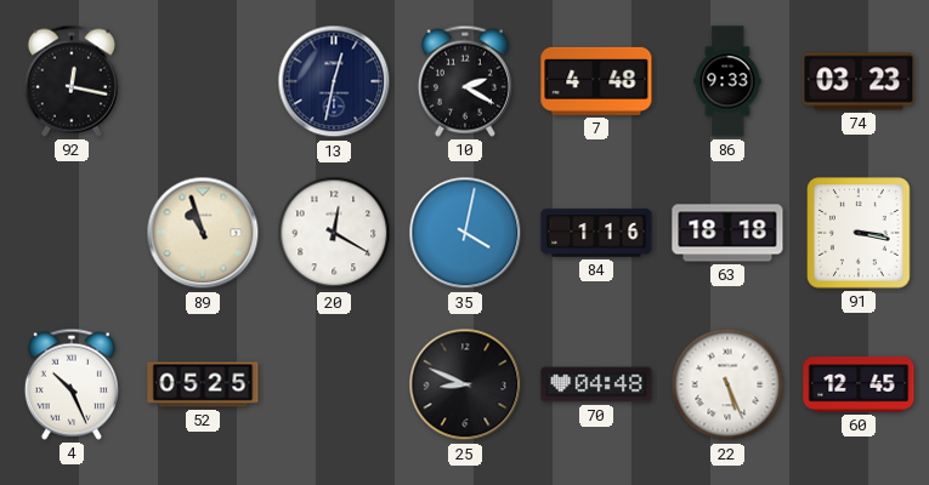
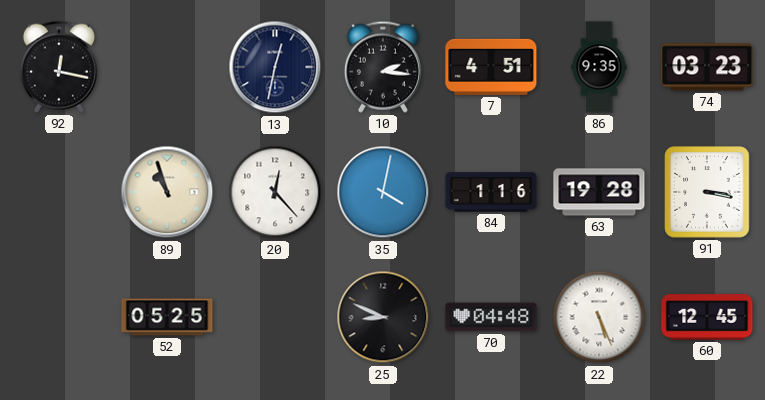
10: 2:20 -> 2:16
7: 4:48 -> 4:51
86: 9:33 -> 9:35
20: 12:20 -> 12:23
63: 18:18 -> 19:28
4: 10:26 -> none
